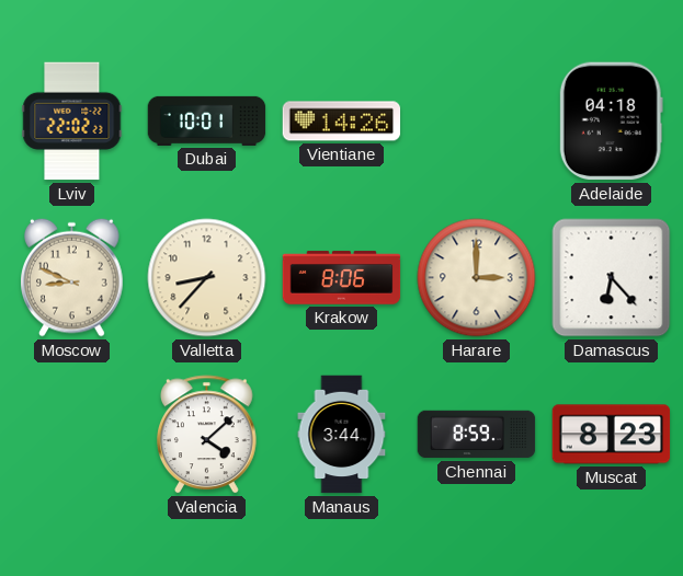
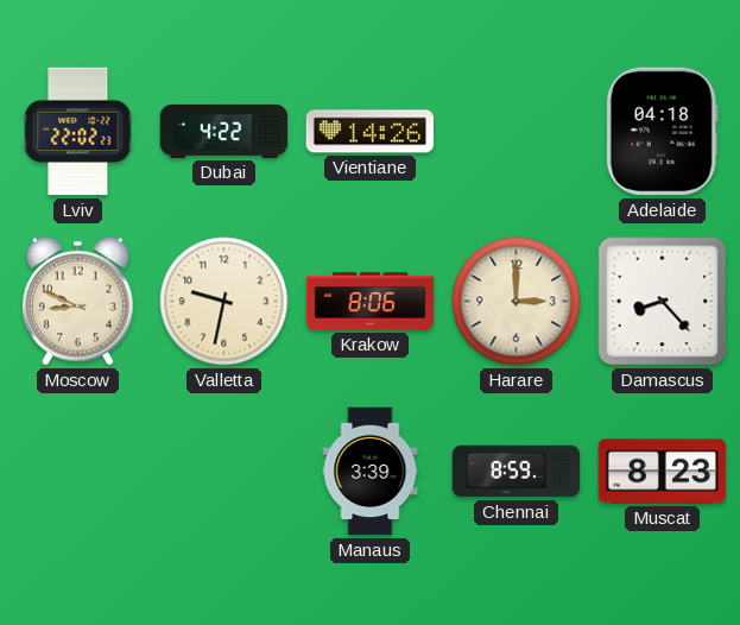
Dubai: 10:01 -> 4:22
Valletta: 8:37 -> 9:32
Damascus: 6:23 -> 8:23
Valencia: 4:08 -> none
Manaus: 3:44 -> 3:39
